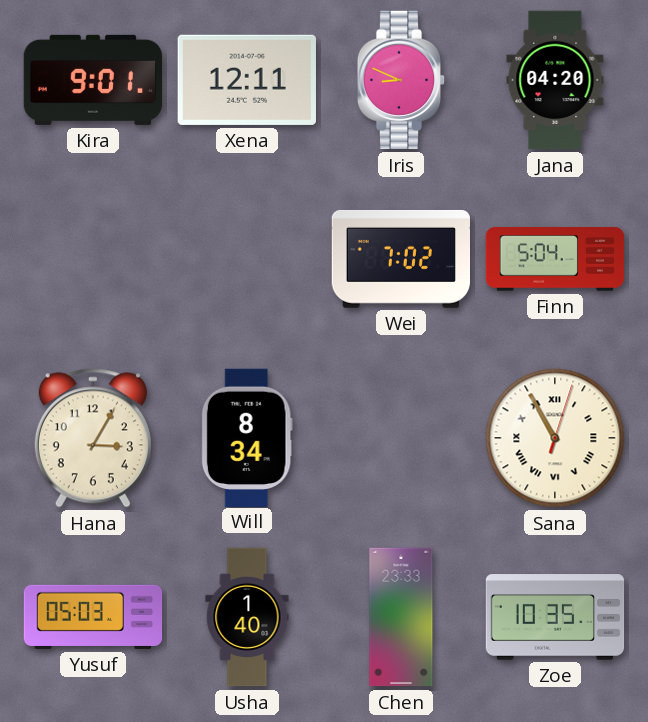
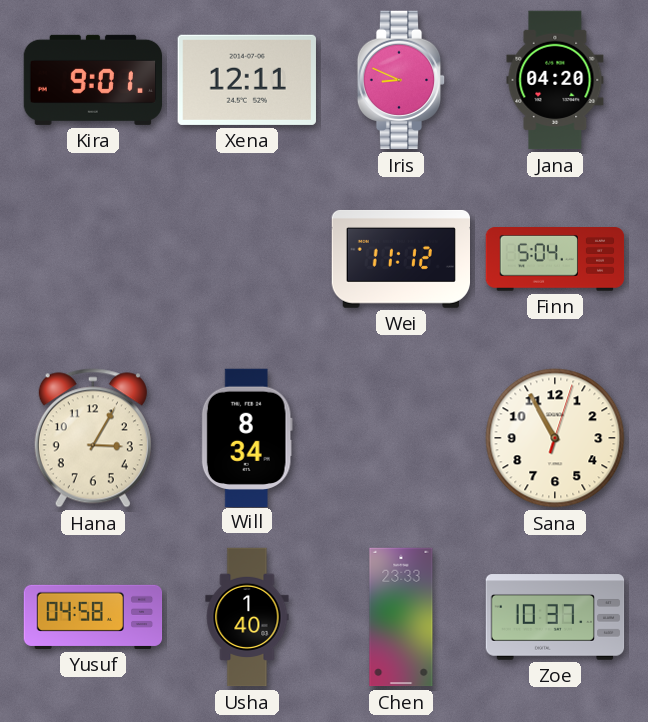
Wei: 7:02 -> 11:12
Sana numerals: Roman -> Arabic
Yusuf: 05:03 -> 04:58
Zoe: 10:35 -> 10:37
